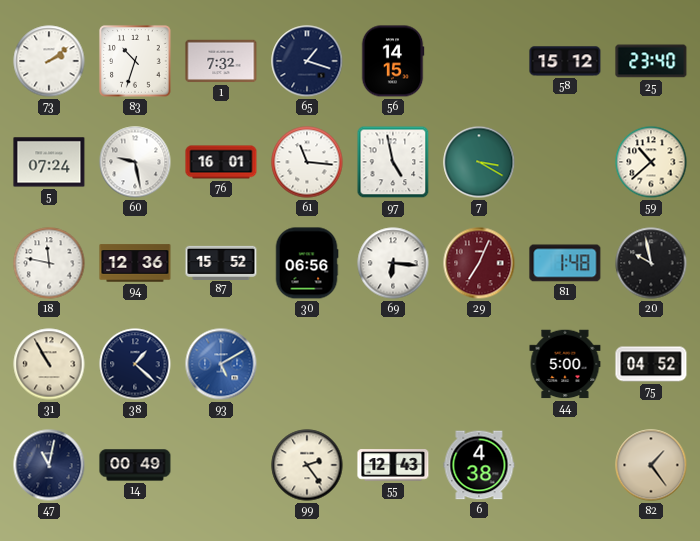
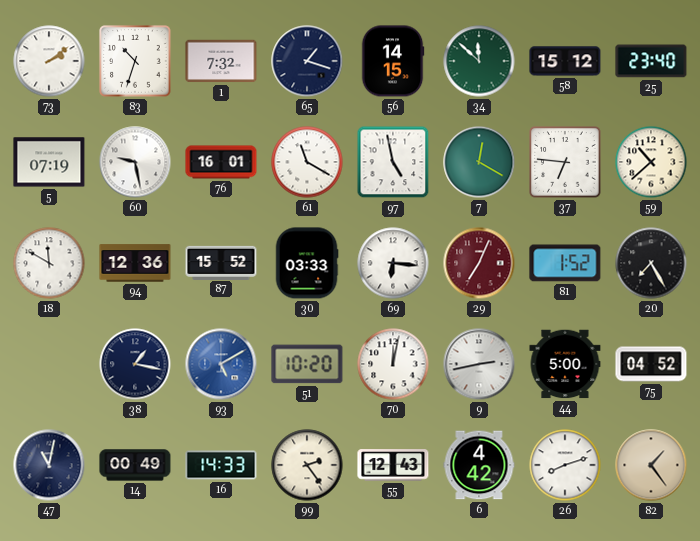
34: none -> 11:52
5: 07:24 -> 07:19
61: 11:16 -> 11:20
7: 3:20 -> 12:20
37: none -> 6:46
18: 11:47 -> 11:50
30: 06:56 -> 03:33
81: 1:48 -> 1:52
20: 9:58 -> 7:25
31: 10:55 -> none
38: 1:22 -> 1:17
51: none -> 10:20
70: none -> 12:02
9: none -> 2:43
16: none -> 14:33
6: 4:38 -> 4:42
26: none -> 8:12
